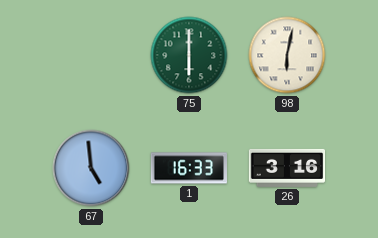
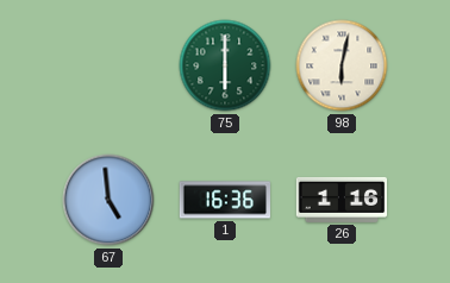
1: 16:33 -> 16:36
26: 3:16 -> 1:16
